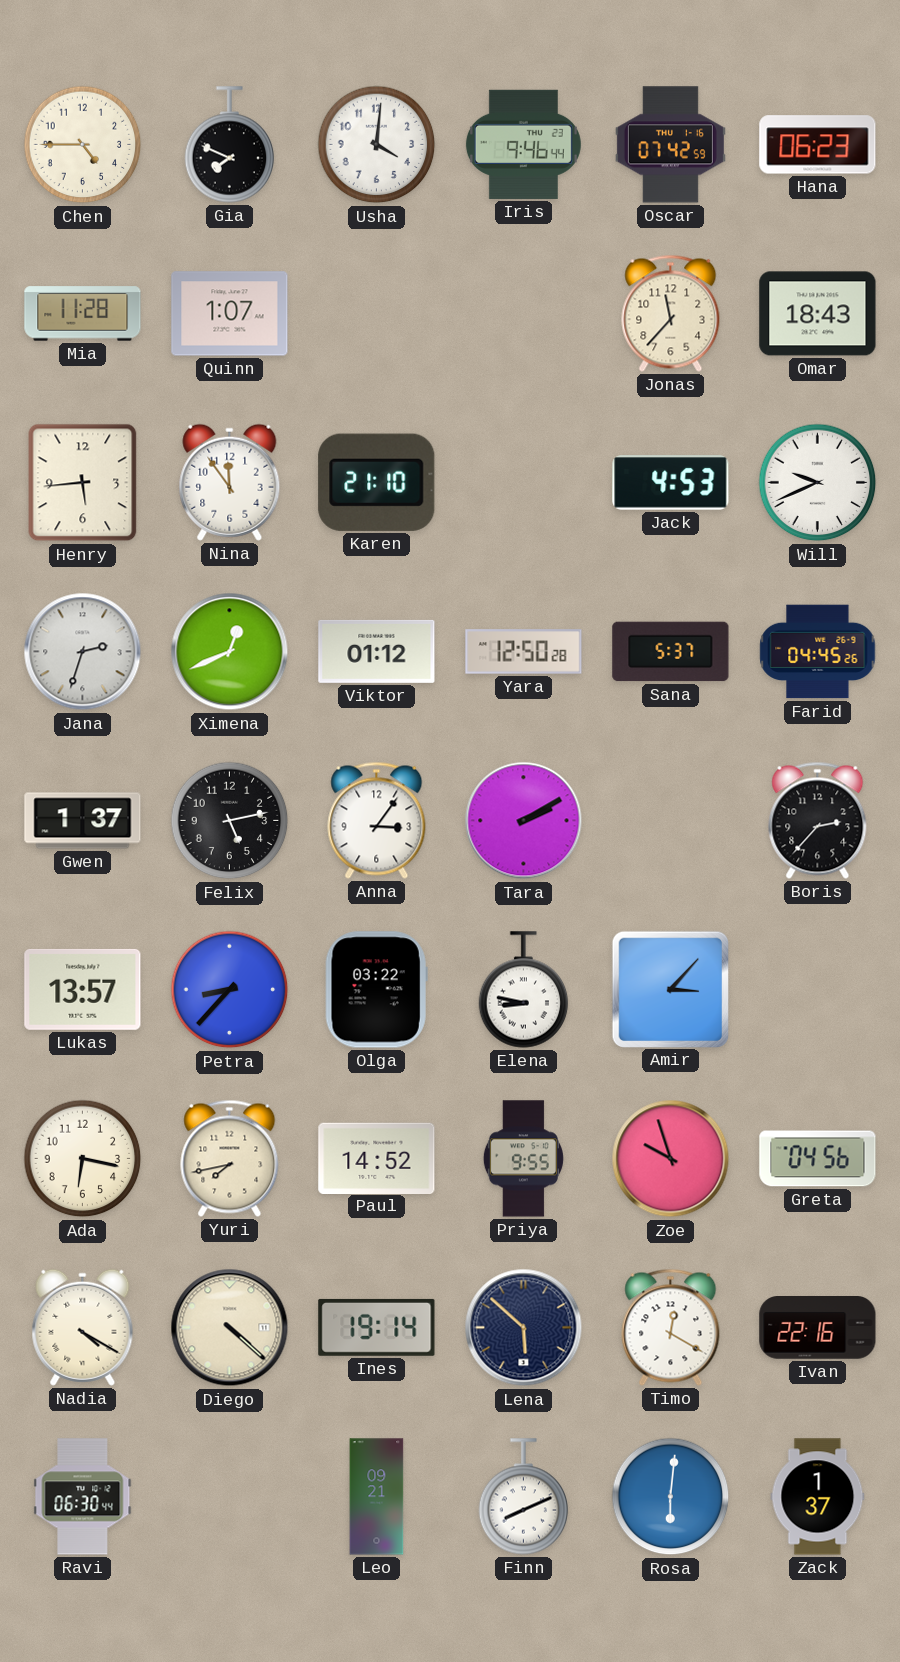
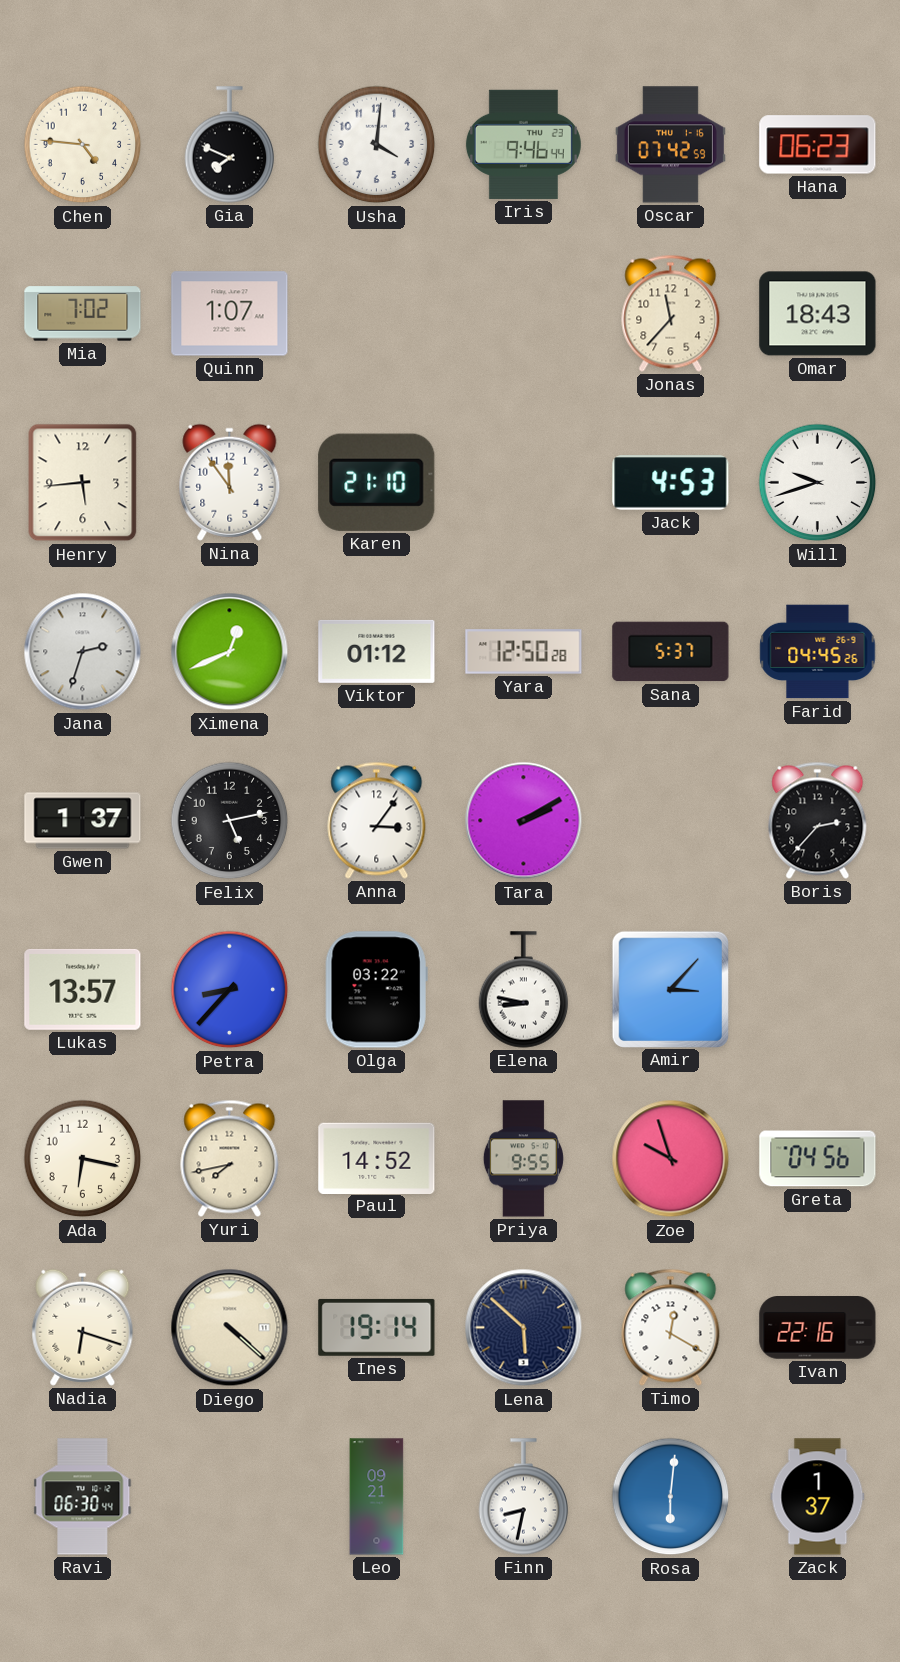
Chen: 4:45 -> 4:46
Mia: 11:28 -> 7:02
Will: 9:41 -> 9:42
Nadia: 4:20 -> 6:18
Finn: 8:11 -> 8:32
